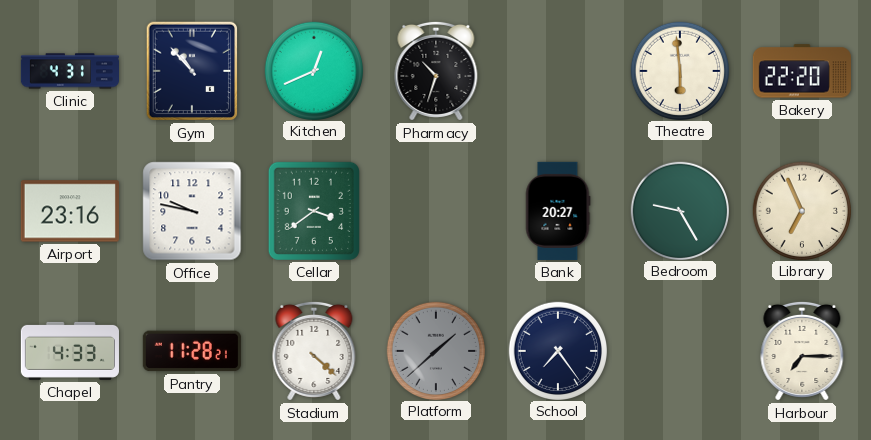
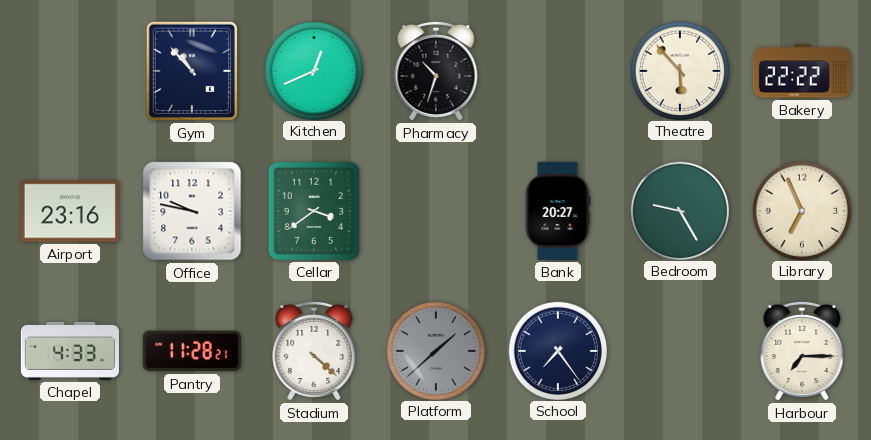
Clinic: 4:31 -> none
Theatre: 5:59 -> 5:53
Bakery: 22:20 -> 22:22
